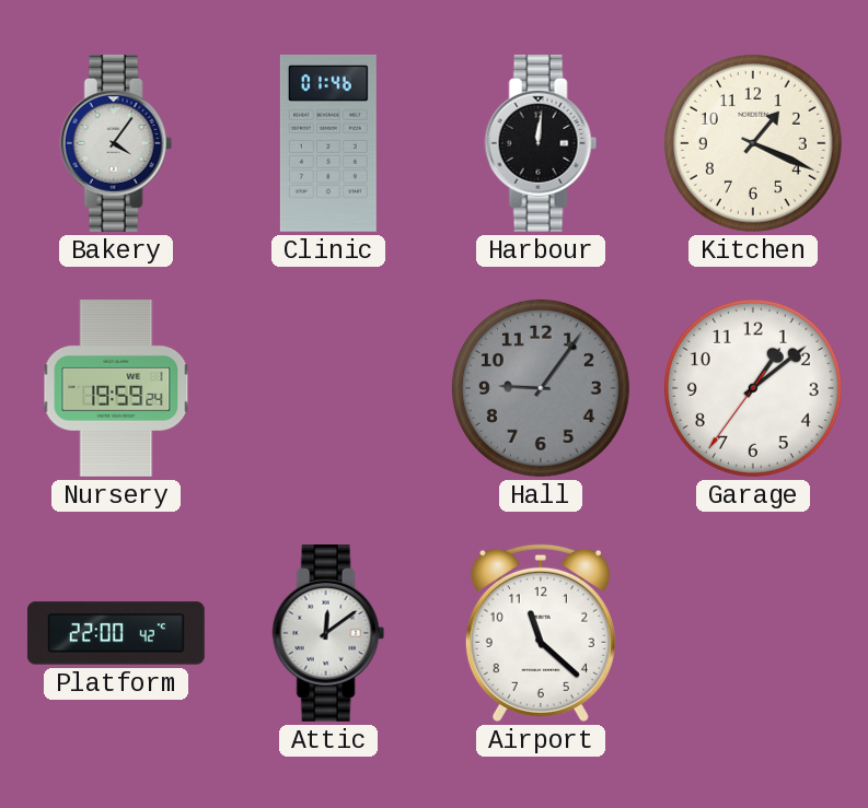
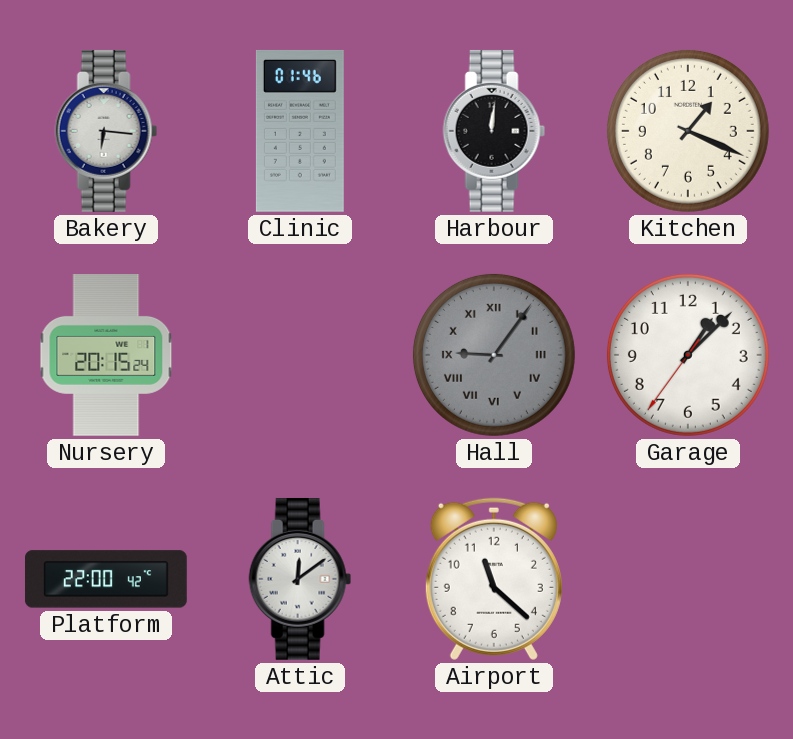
Bakery: 4:06 -> 6:16
Nursery: 19:59 -> 20:15
Hall numerals: Arabic -> Roman
Garage: 1:08 -> 1:07
